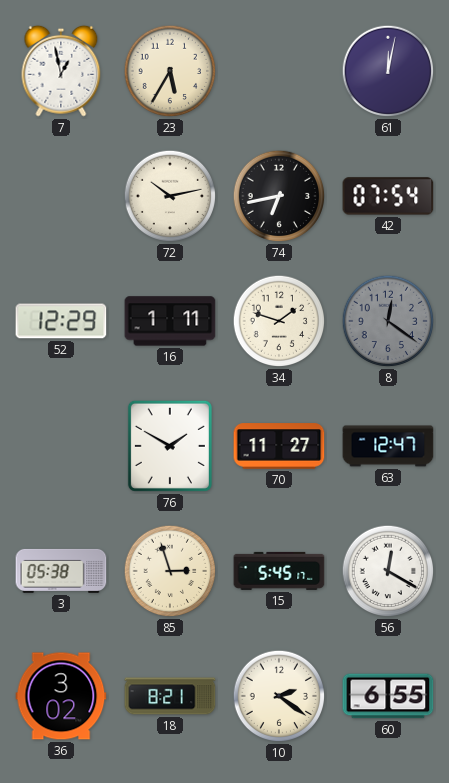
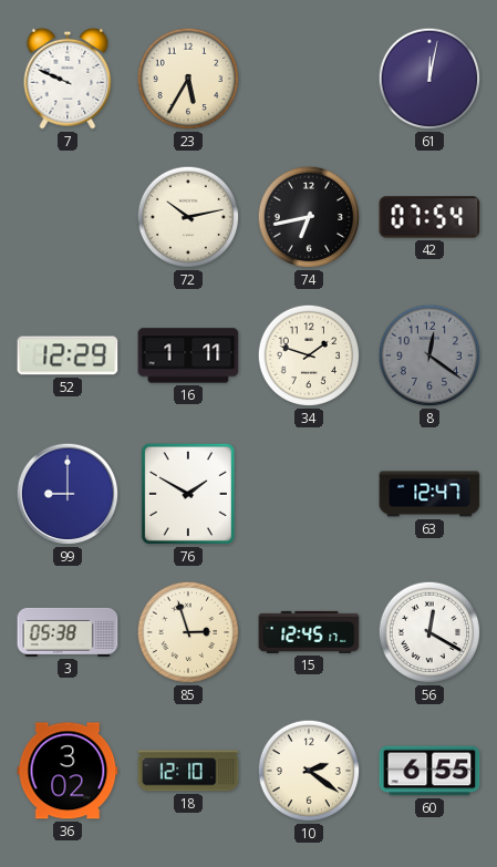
7: 12:58 -> 9:49
99: none -> 9:00
70: 11:27 -> none
15: 5:45 -> 12:45
18: 8:21 -> 12:10
